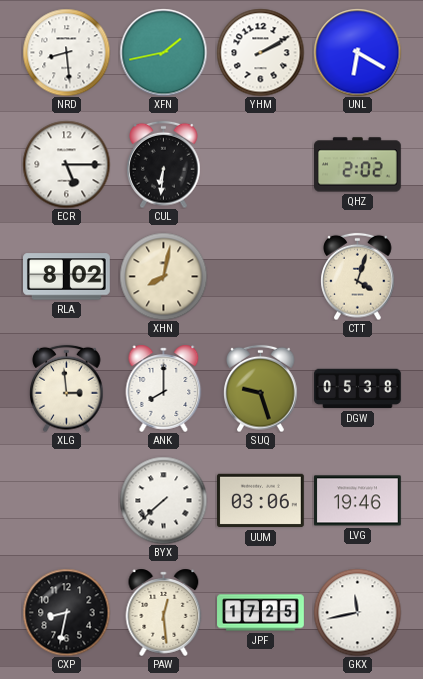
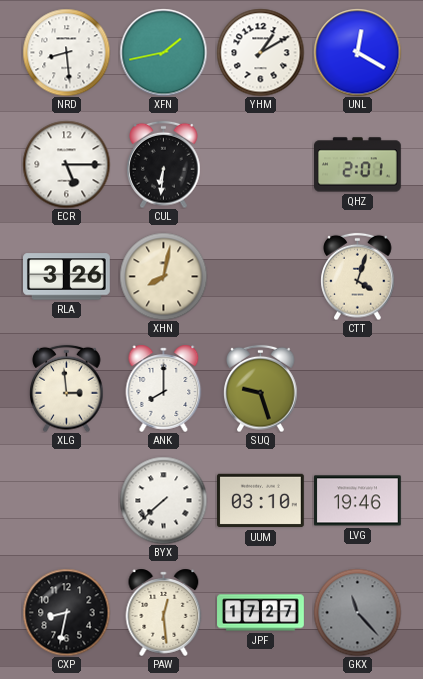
YHM: 2:10 -> 1:10
UNL: 6:20 -> 12:20
QHZ: 2:02 -> 2:01
RLA: 8:02 -> 3:26
DGW: 05:38 -> none
UUM: 03:06 -> 03:10
JPF: 17:25 -> 17:27
GKX: 11:43 -> 11:23
GKX dial: white -> grey
